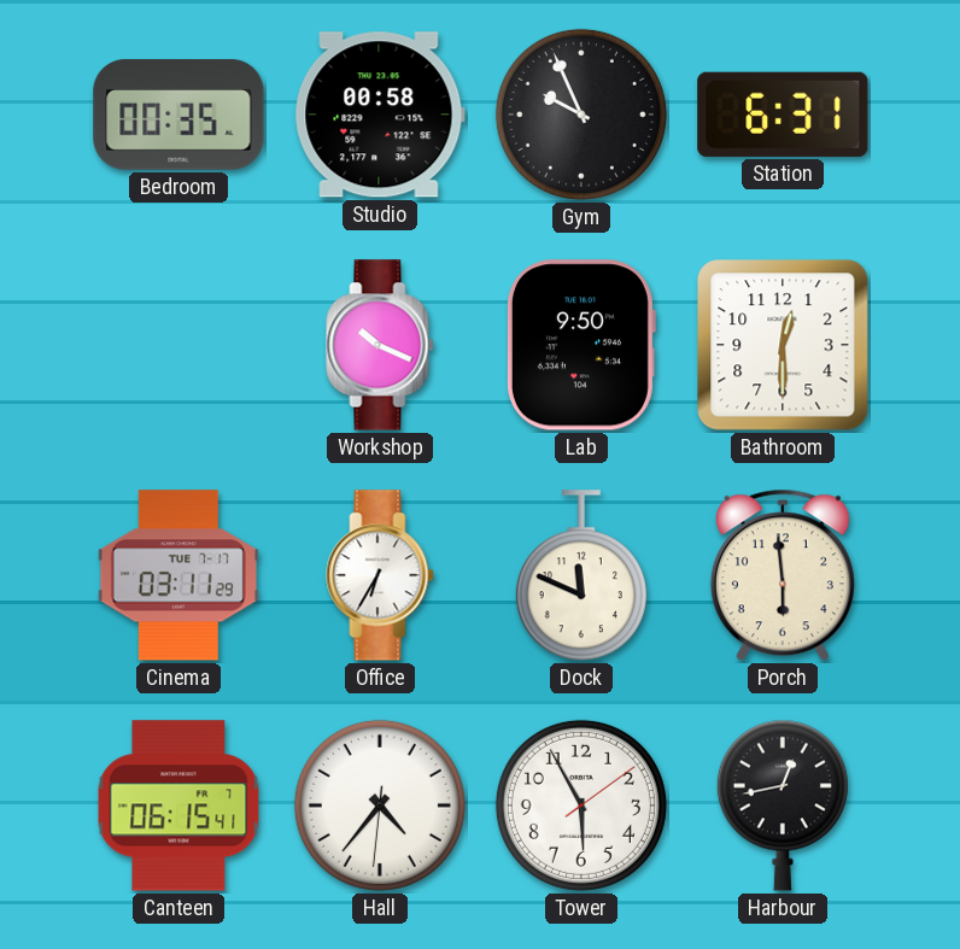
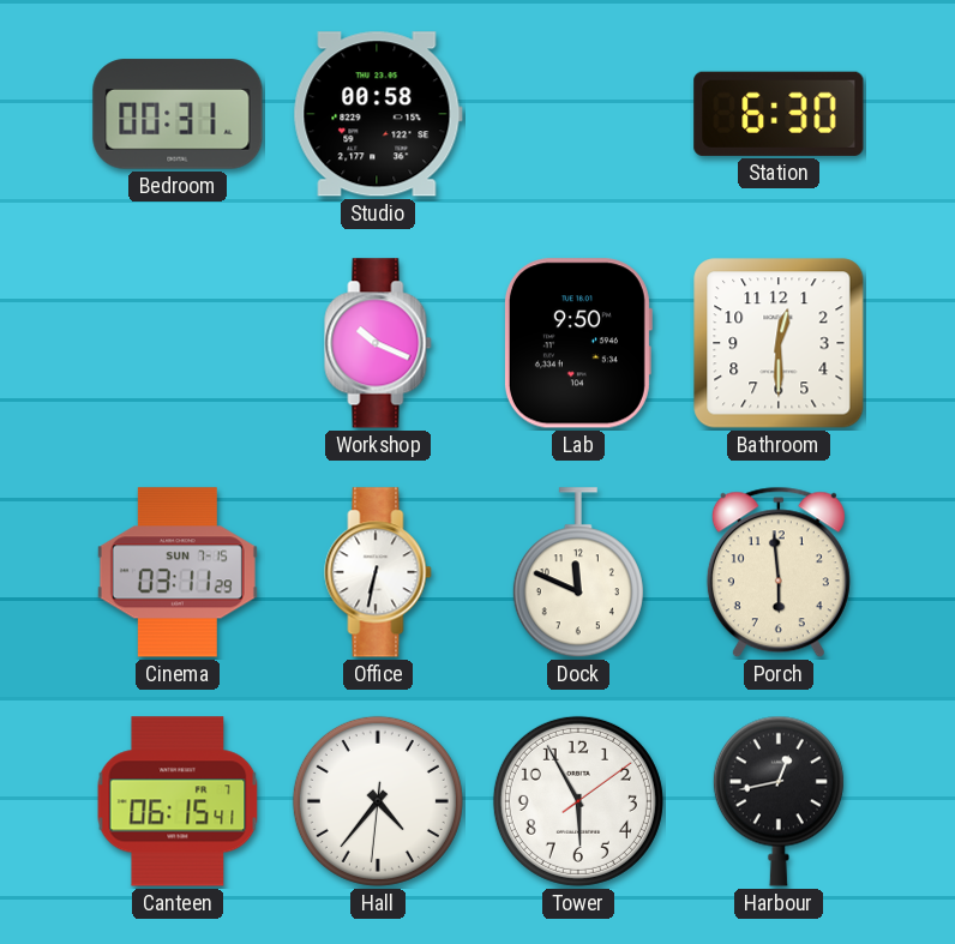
Bedroom: 00:35 -> 00:31
Gym: 9:56 -> none
Station: 6:31 -> 6:30
Cinema date: TUE 7-17 -> SUN 7-15
Office: 6:35 -> 6:32
